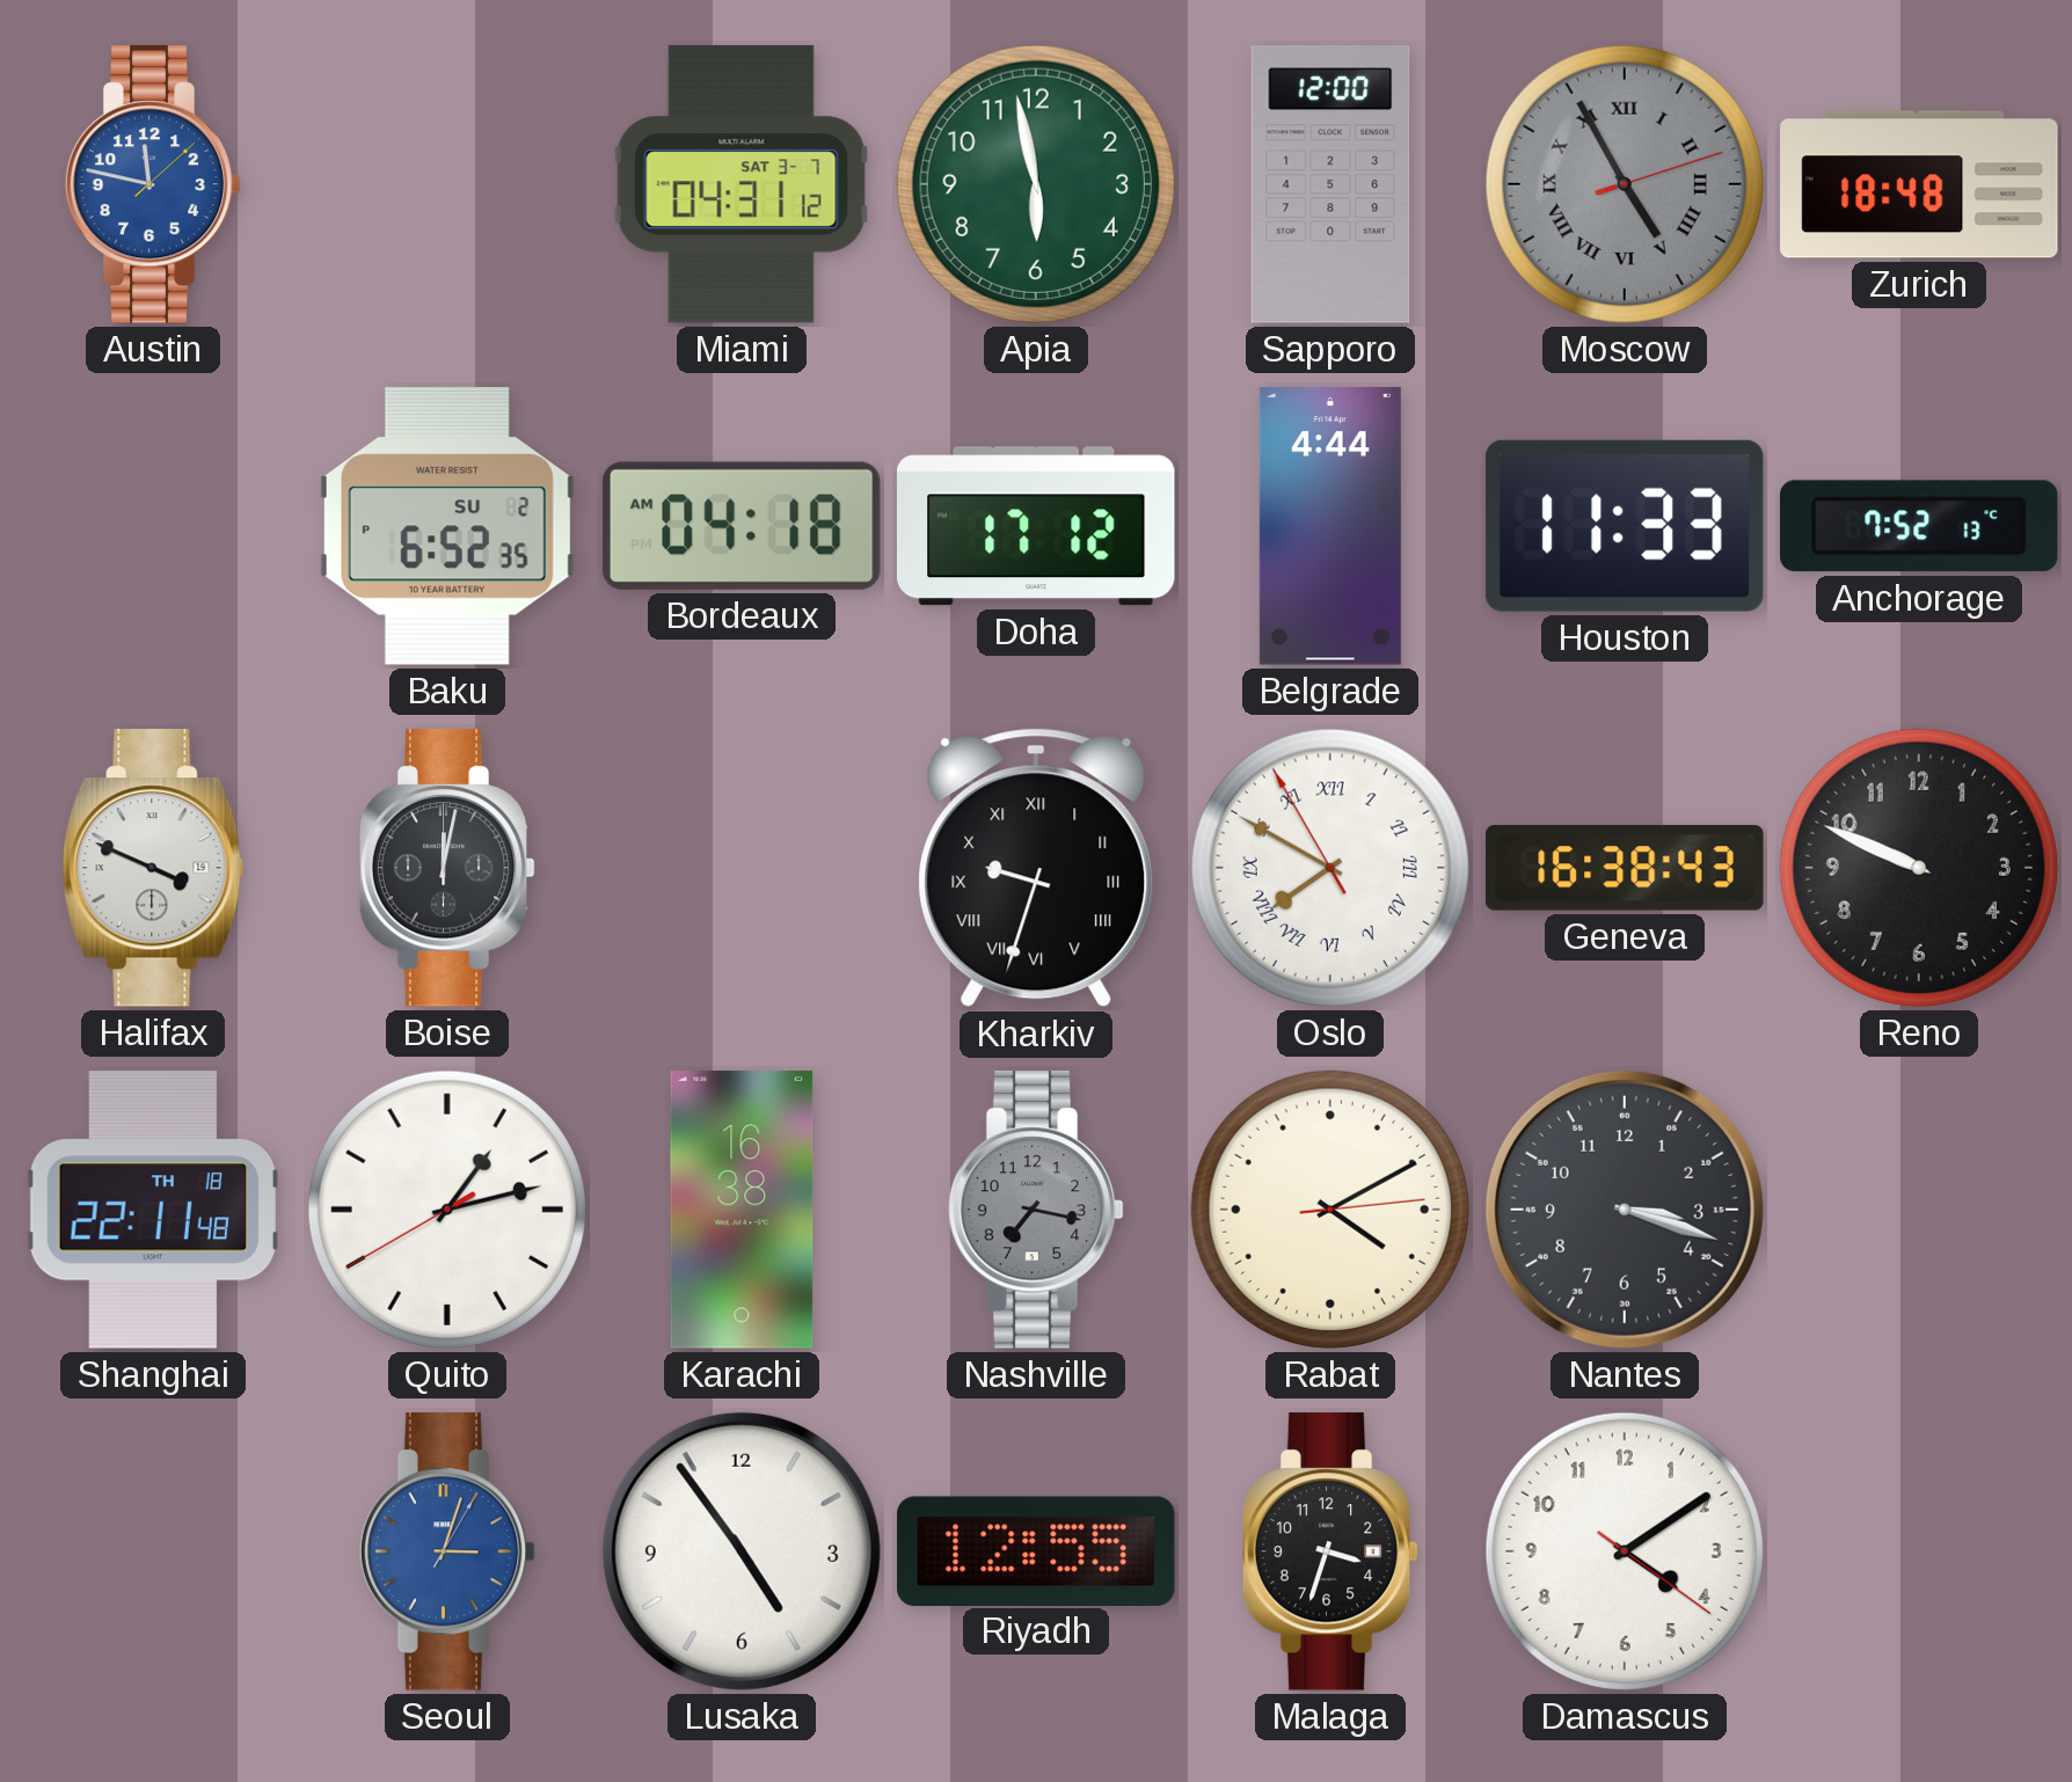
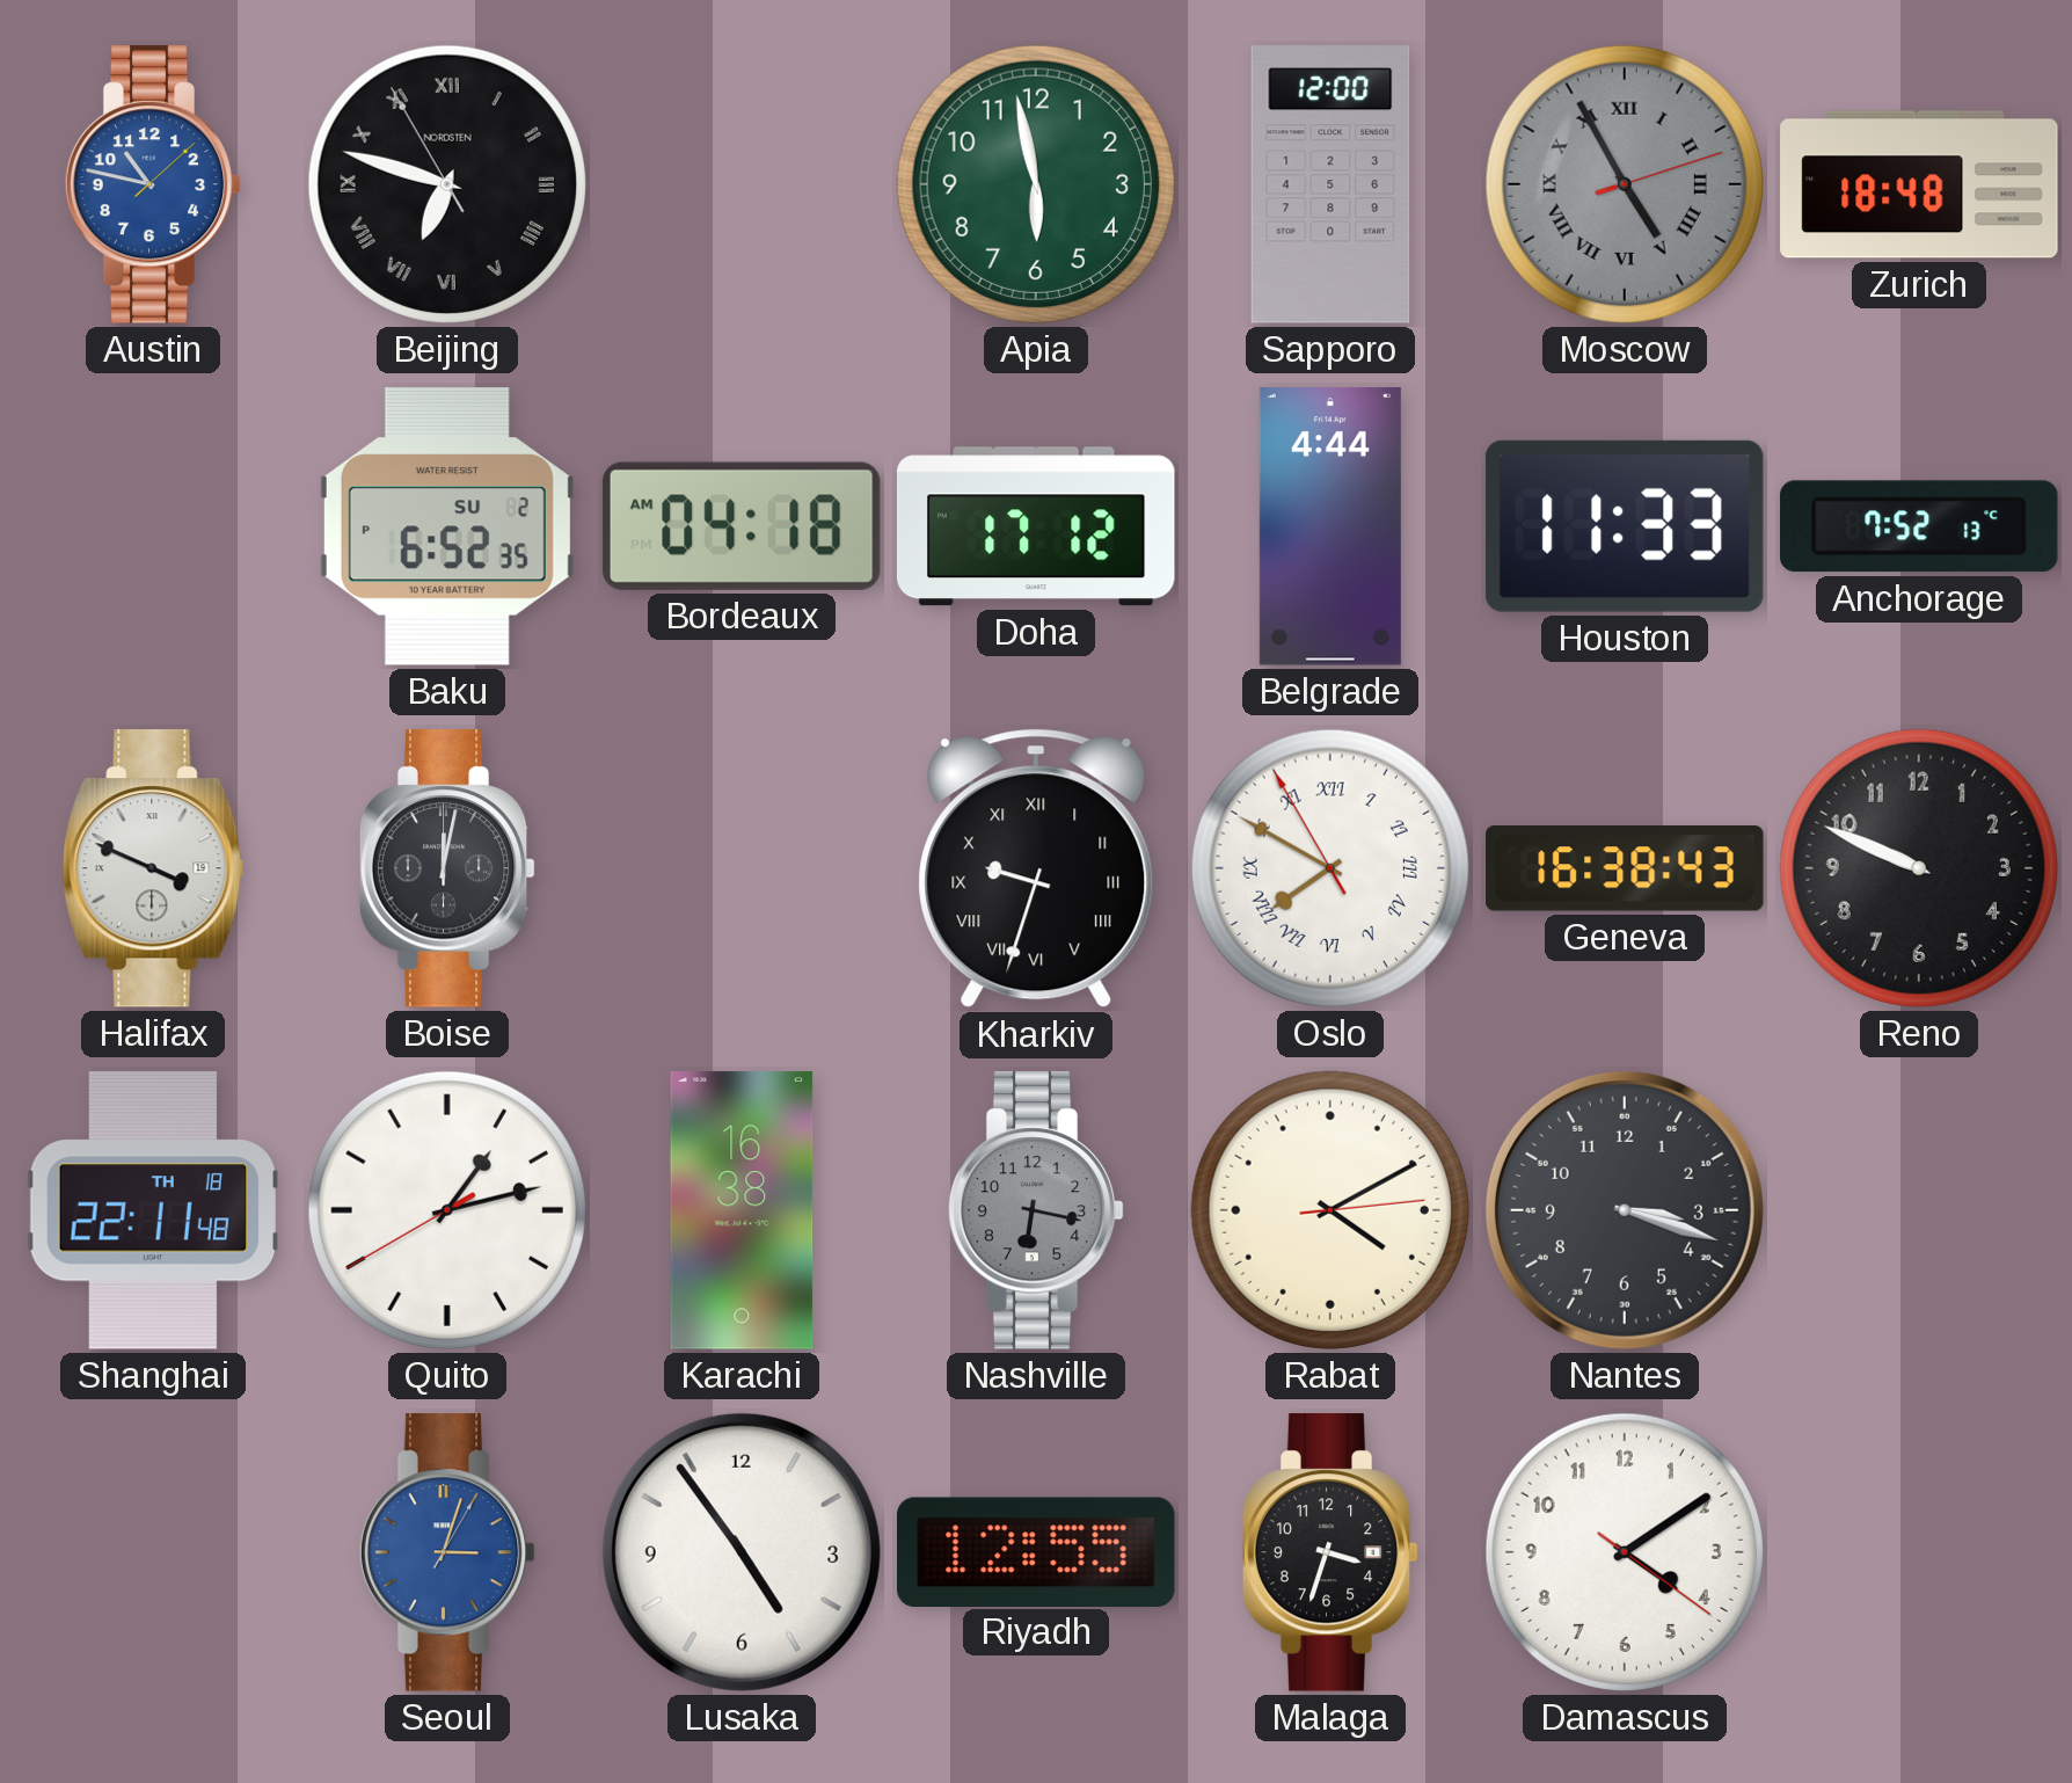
Austin: 11:47 -> 10:47
Beijing: none -> 6:47
Miami: 04:31 -> none
Nashville: 7:17 -> 6:17
